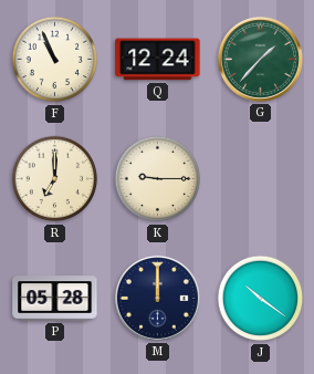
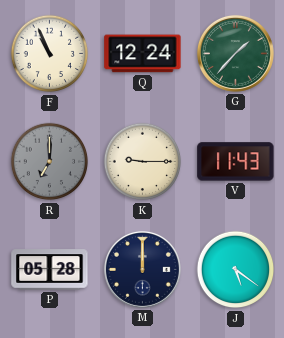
R dial: cream -> grey
V: none -> 11:43
J: 10:21 -> 5:21
